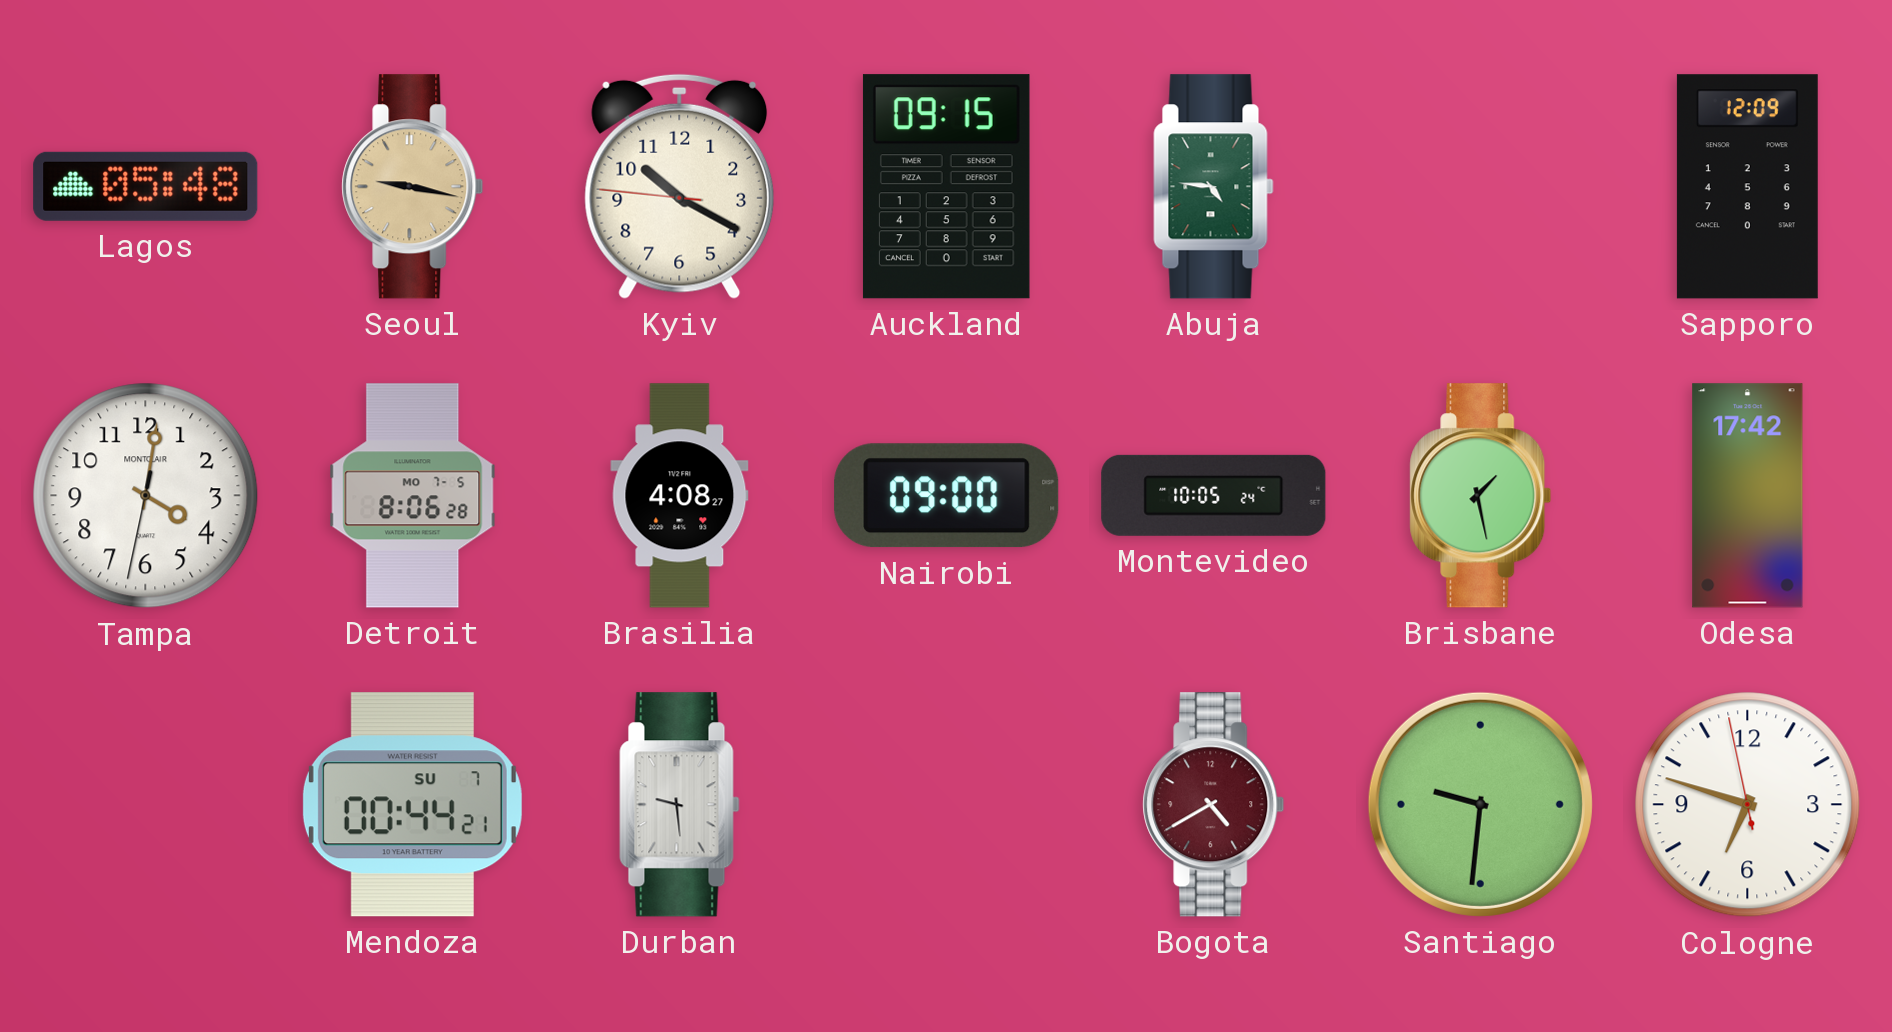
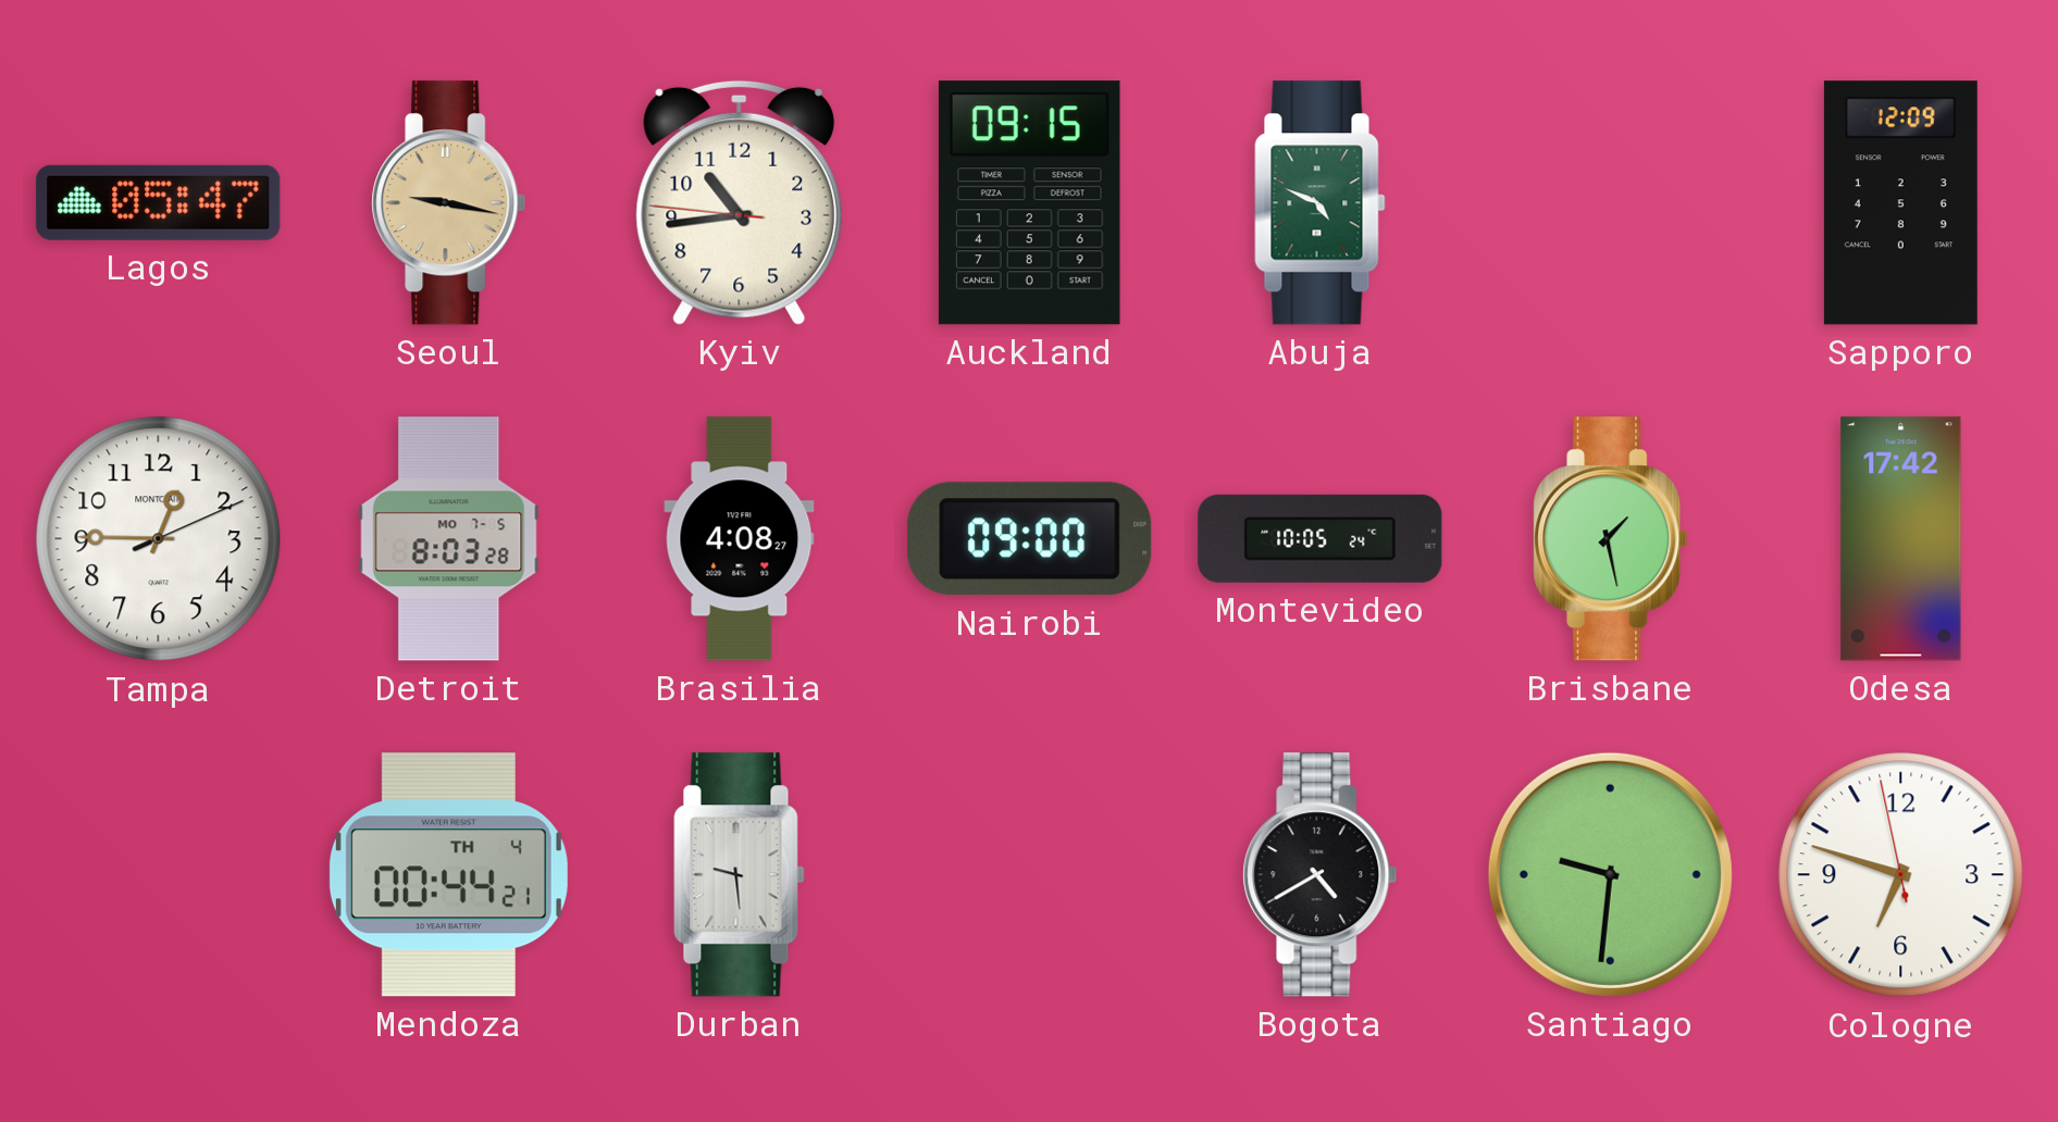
Lagos: 05:48 -> 05:47
Kyiv: 10:19 -> 10:43
Abuja: 4:46 -> 4:49
Tampa: 4:01 -> 12:45
Detroit: 8:06 -> 8:03
Mendoza date: SU 7 -> TH 4
Bogota dial: burgundy -> black
